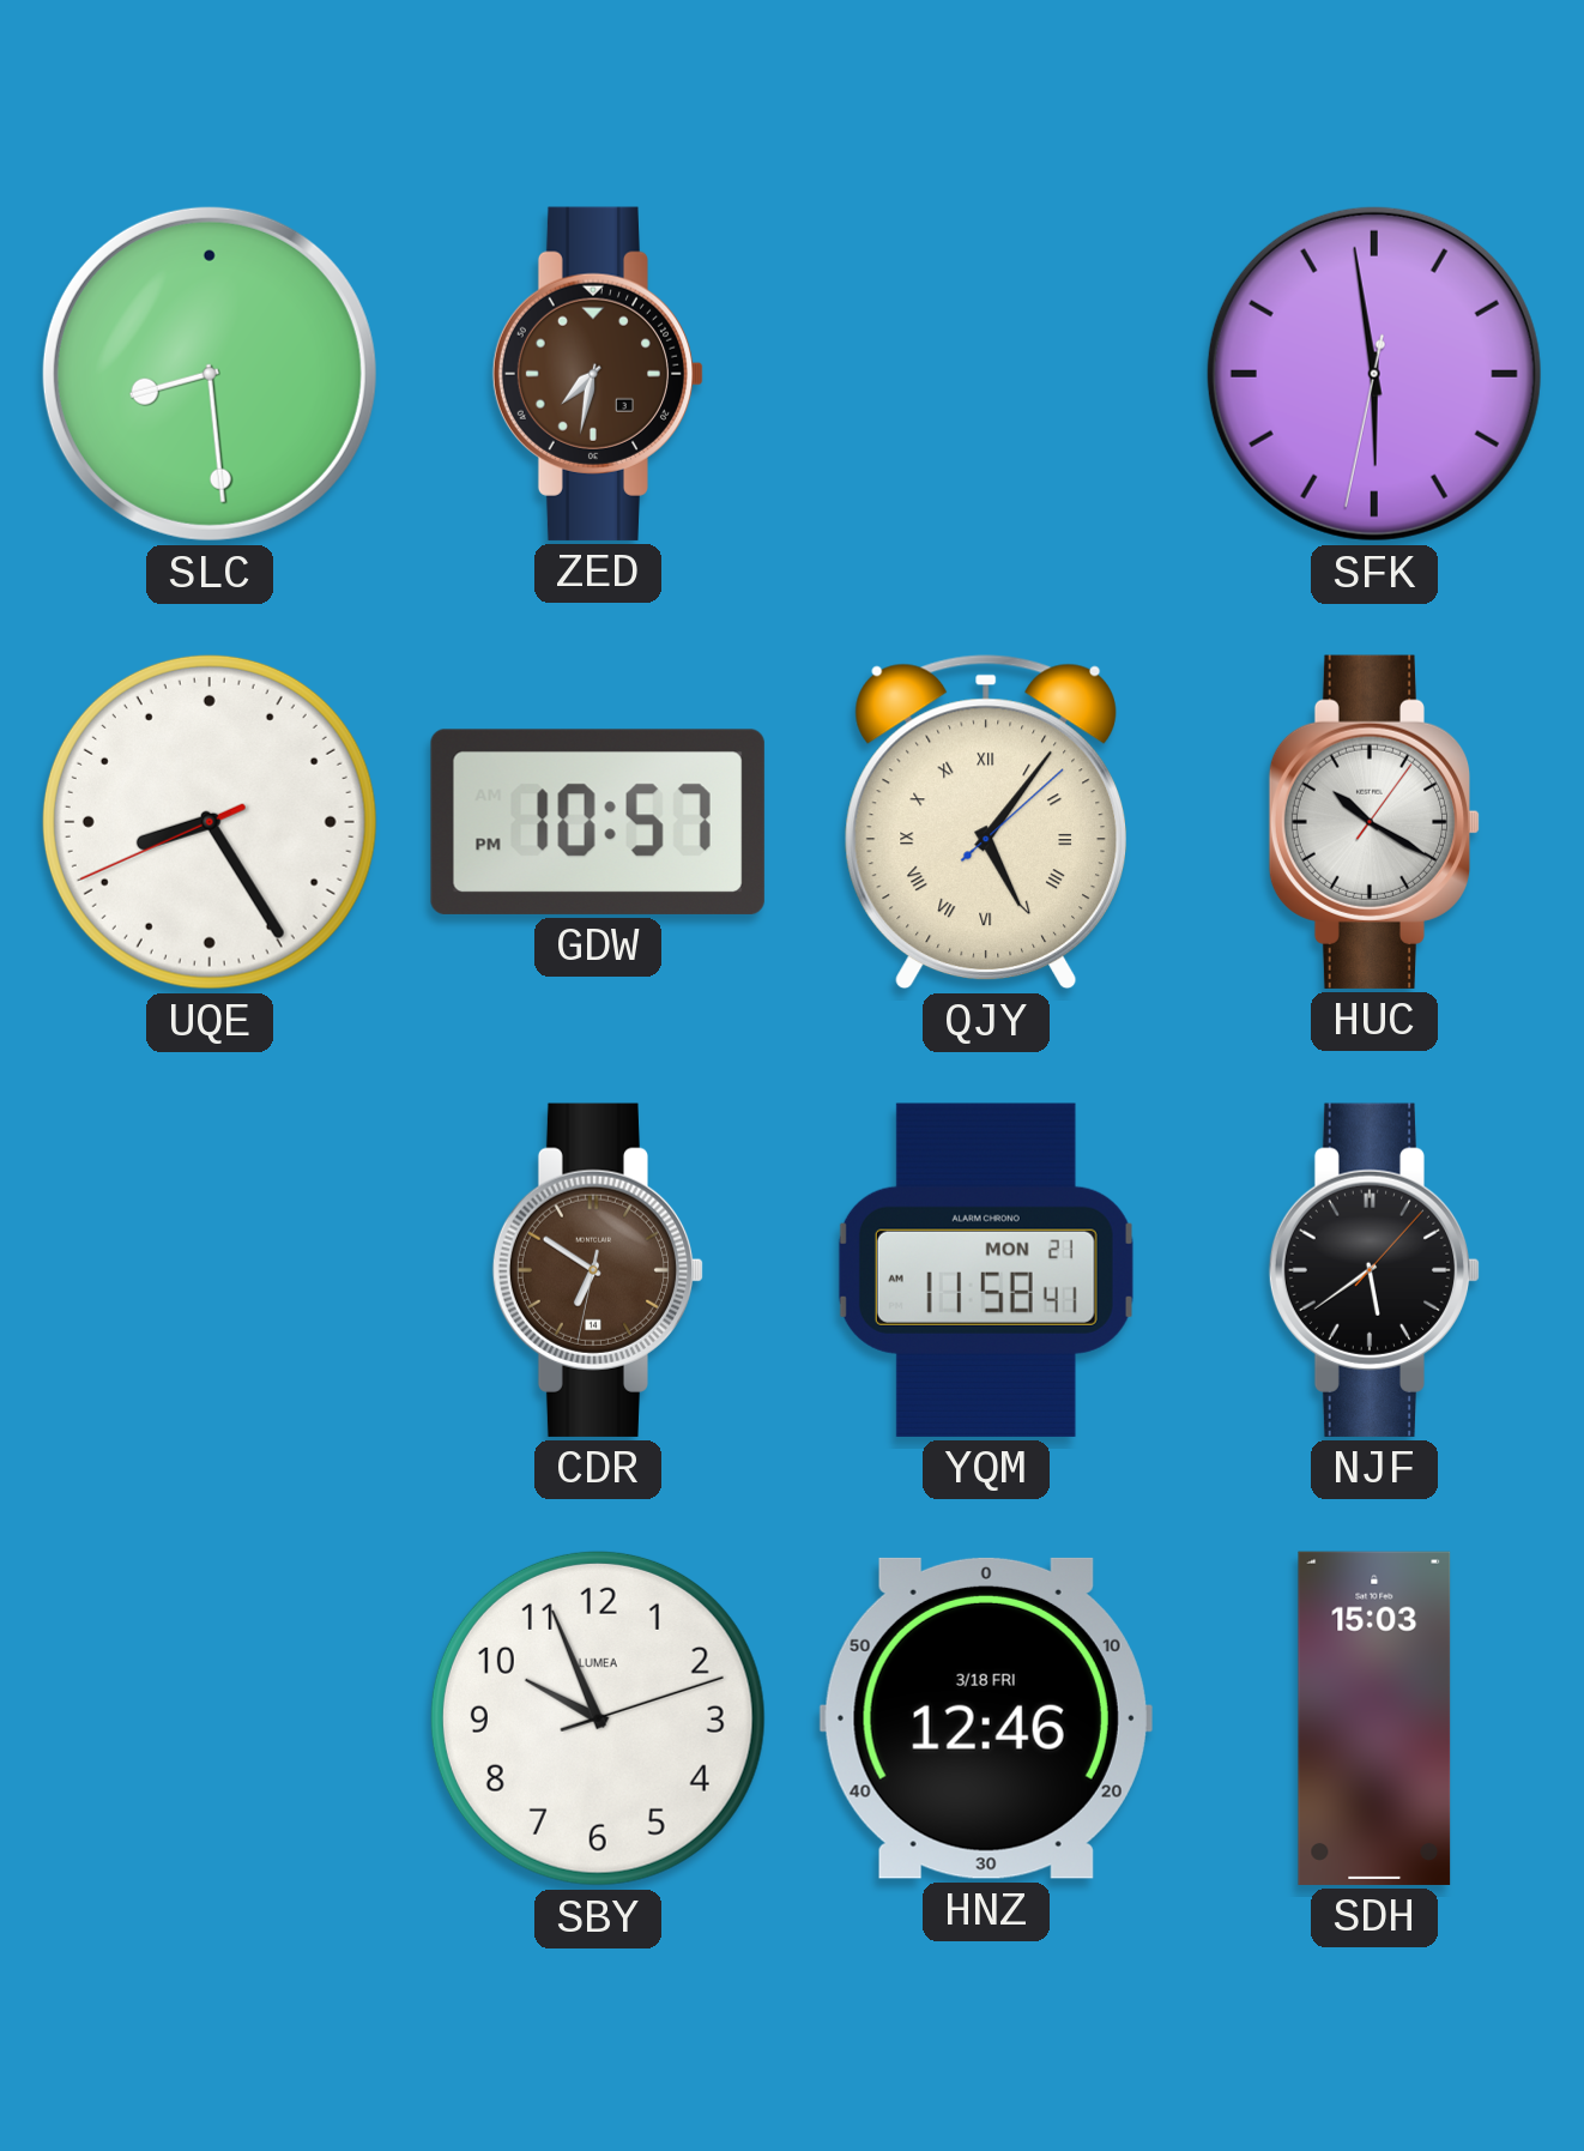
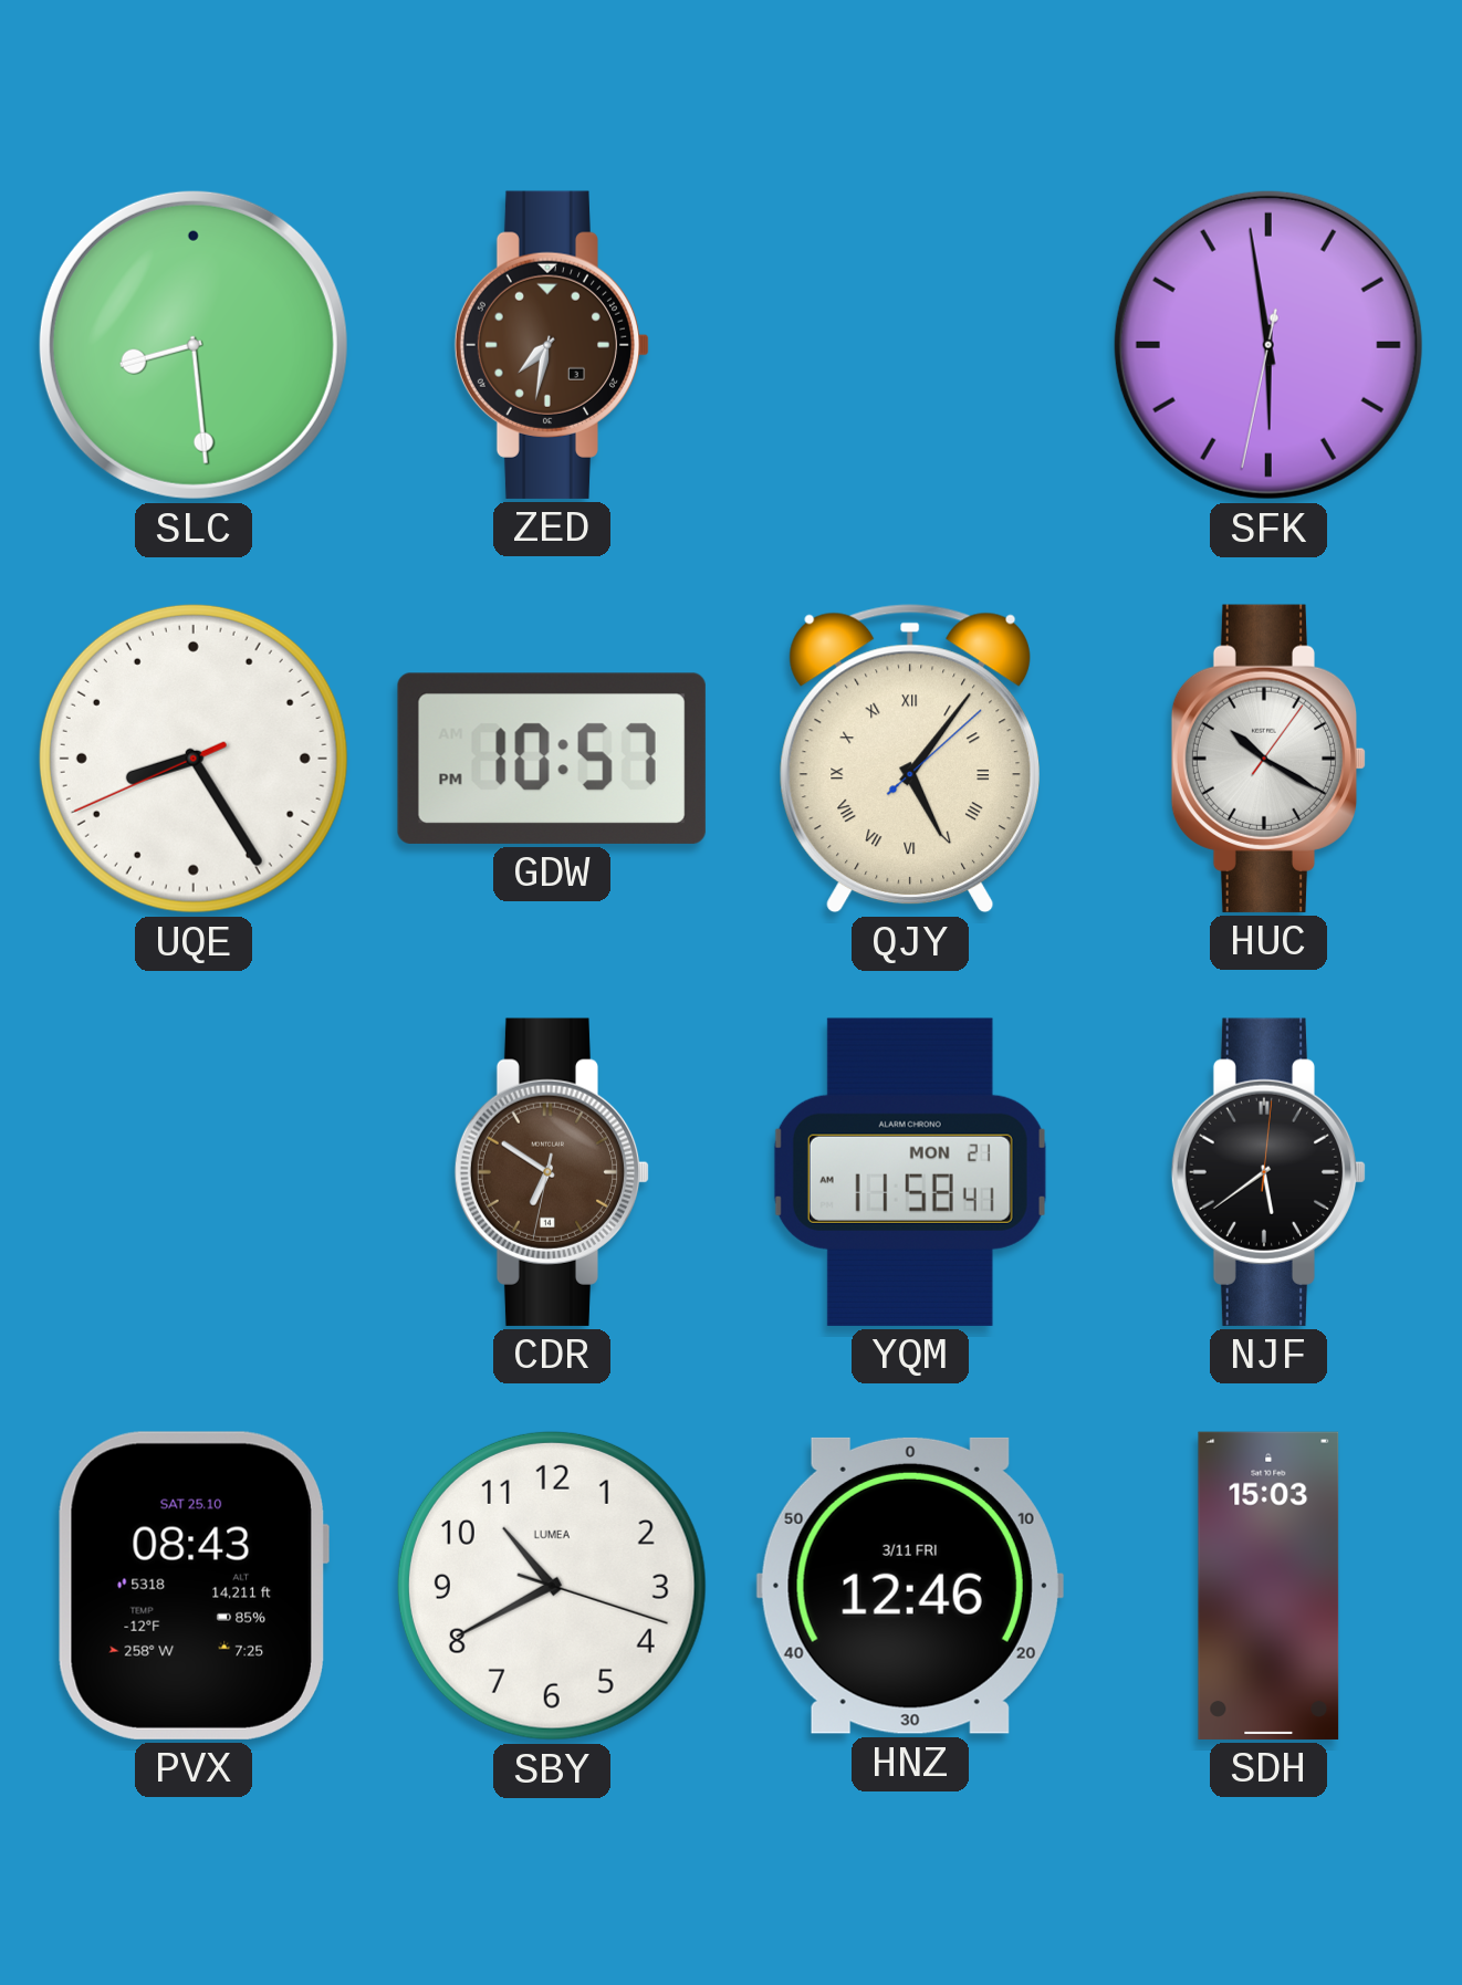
NJF: 5:39:07 -> 5:39:01
PVX: none -> 08:43
SBY: 9:56 -> 10:40
HNZ date: 3/18 FRI -> 3/11 FRI
